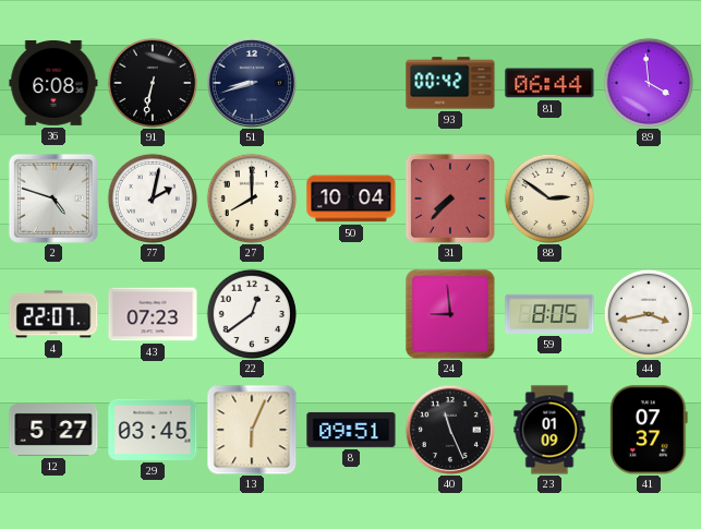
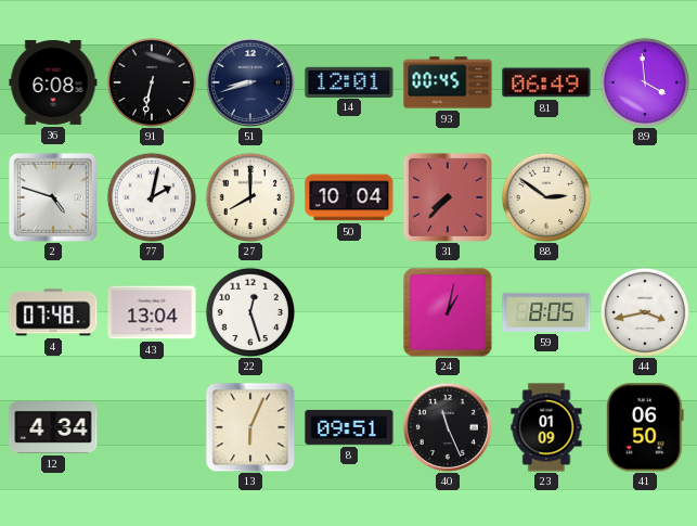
14: none -> 12:01
93: 00:42 -> 00:45
81: 06:44 -> 06:49
4: 22:07 -> 07:48
43: 07:23 -> 13:04
22: 12:39 -> 12:27
24: 8:59 -> 1:02
12: 5:27 -> 4:34
29: 03:45 -> none
41: 07:37 -> 06:50
